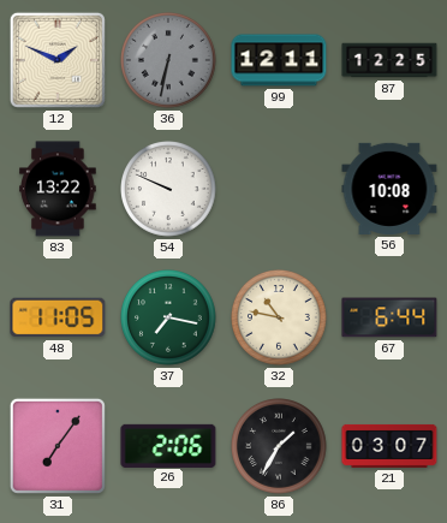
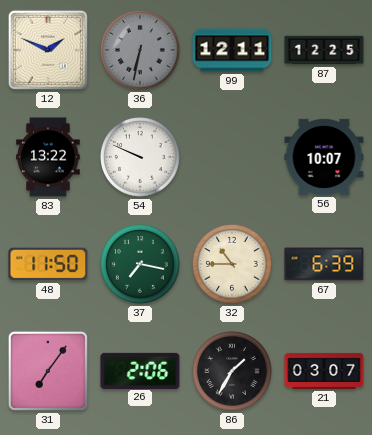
56: 10:08 -> 10:07
48: 11:05 -> 11:50
32: 10:47 -> 10:45
67: 6:44 -> 6:39
